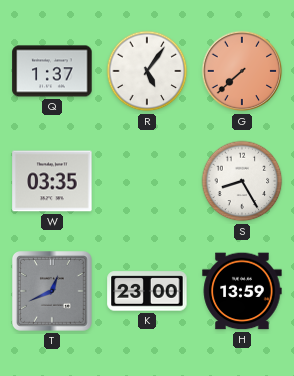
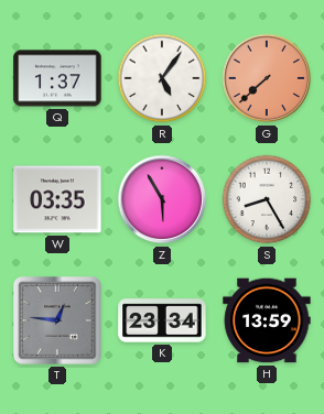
Z: none -> 5:55
T: 12:41 -> 12:46
K: 23:00 -> 23:34
